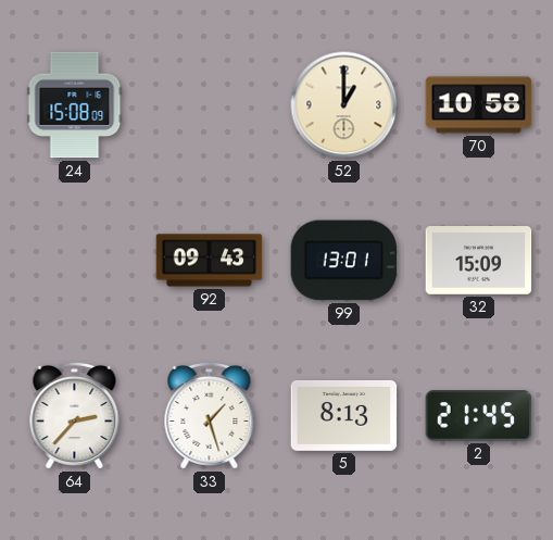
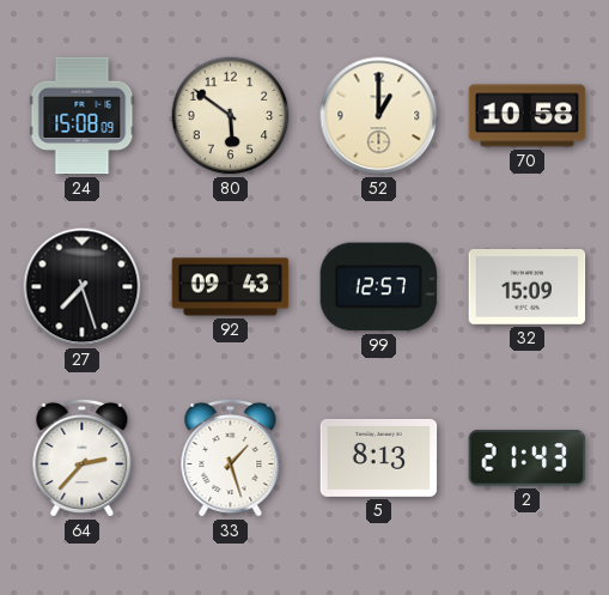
80: none -> 5:51
27: none -> 7:27
99: 13:01 -> 12:57
2: 21:45 -> 21:43
